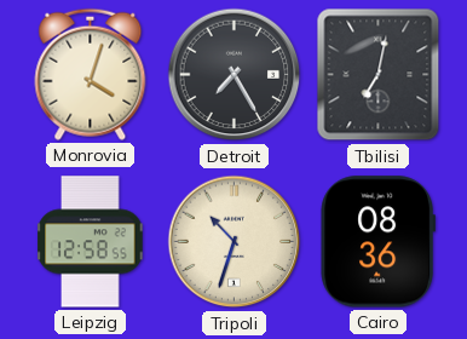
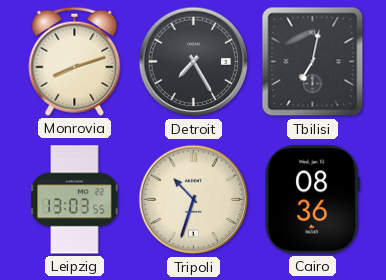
Monrovia: 4:03 -> 8:12
Leipzig: 12:58 -> 13:03
